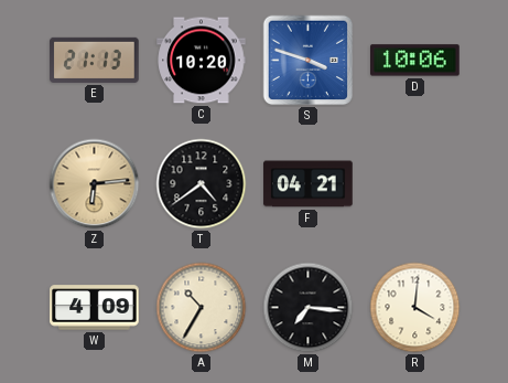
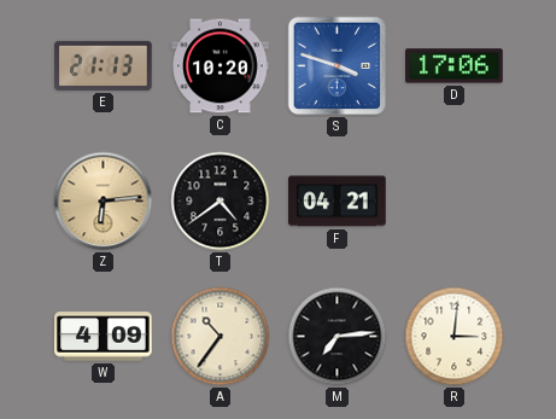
D: 10:06 -> 17:06
A: 10:35 -> 10:36
M: 7:16 -> 7:14
R: 4:01 -> 3:01
